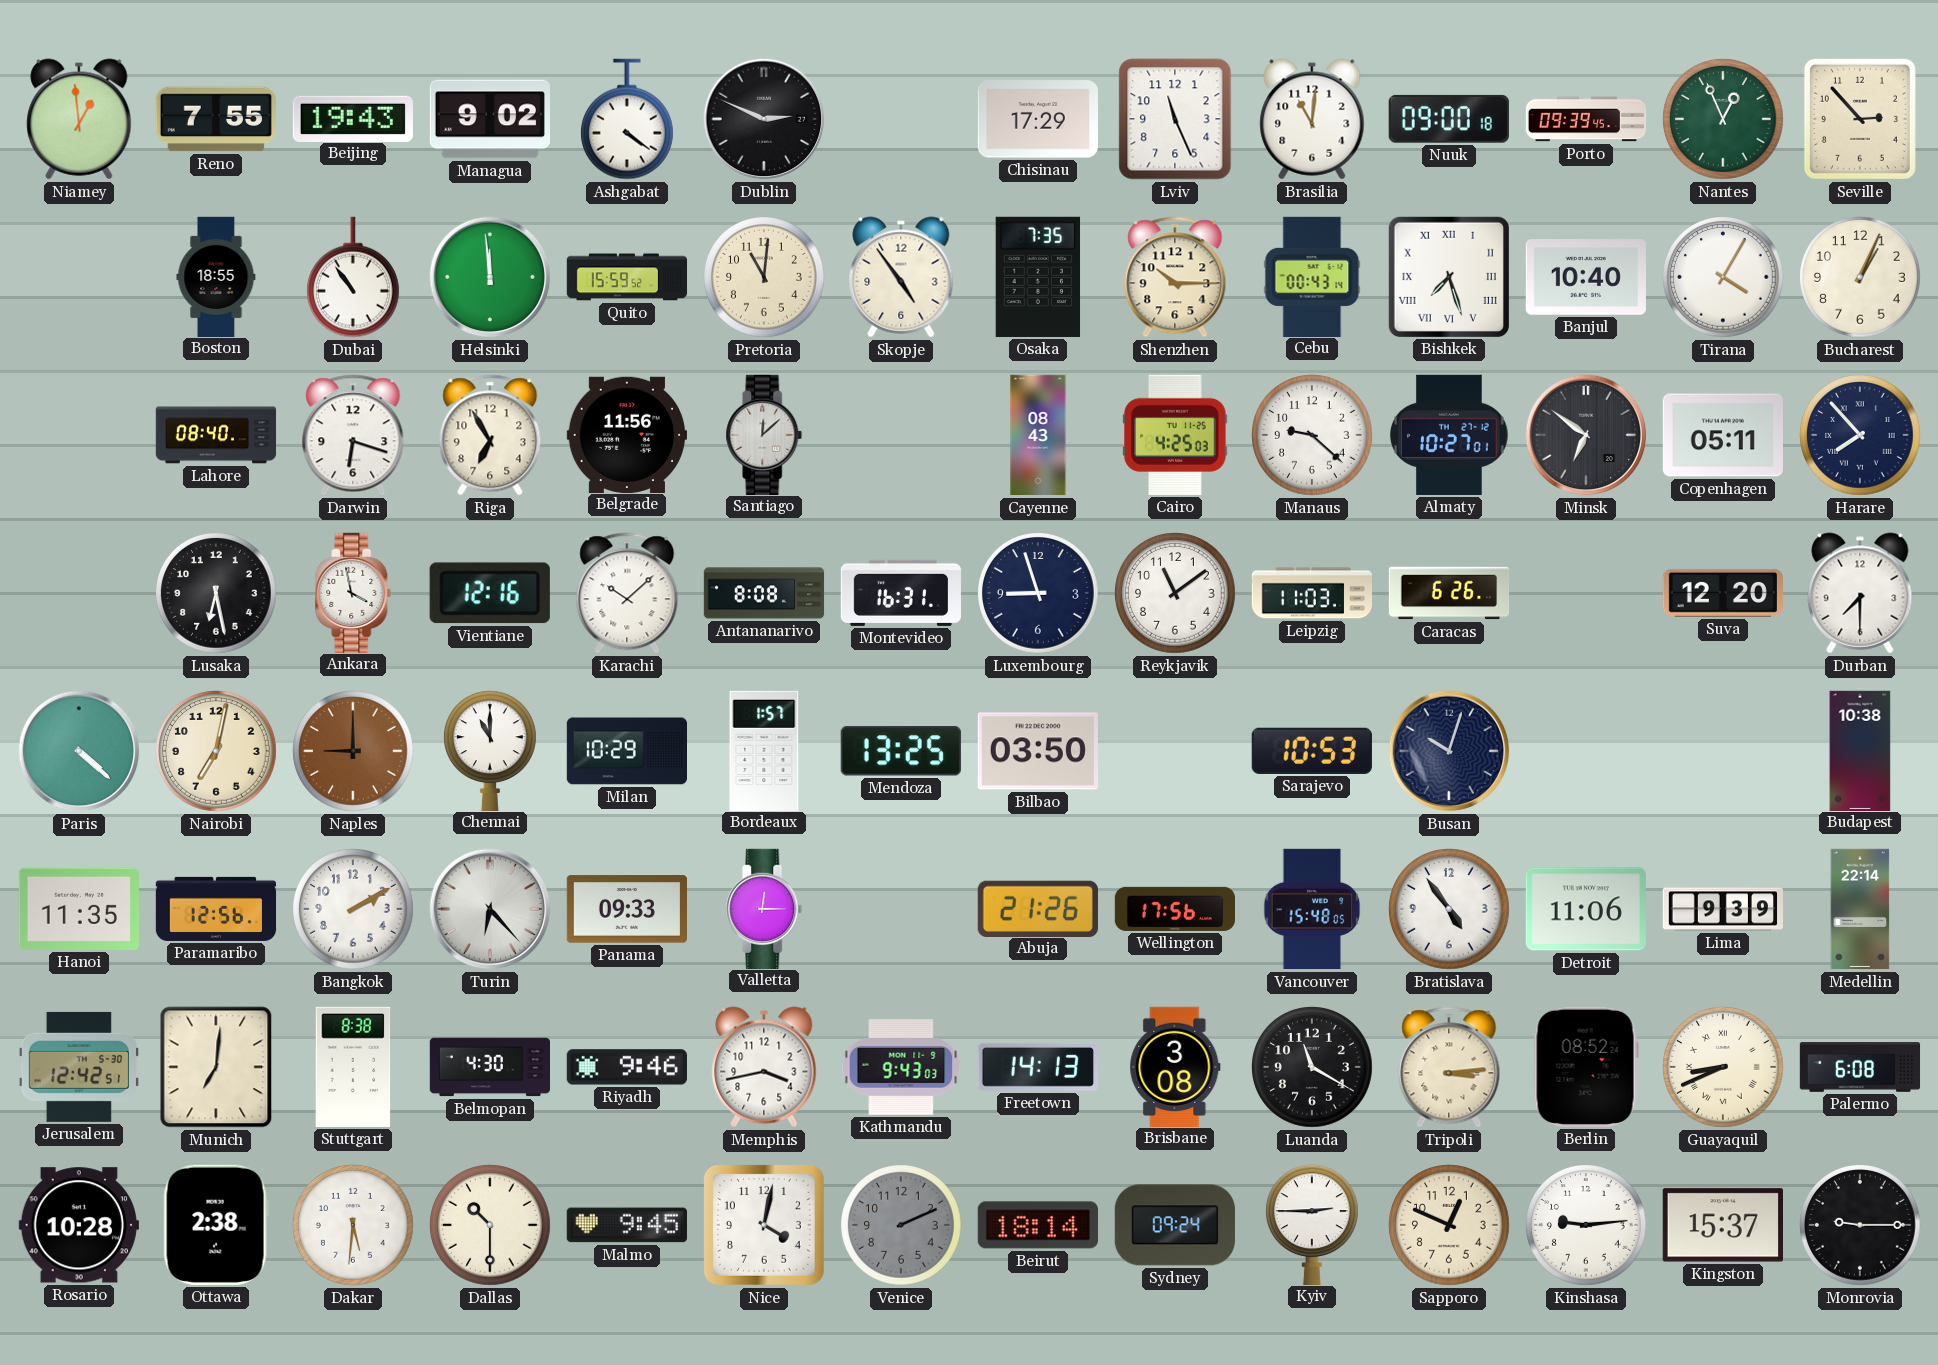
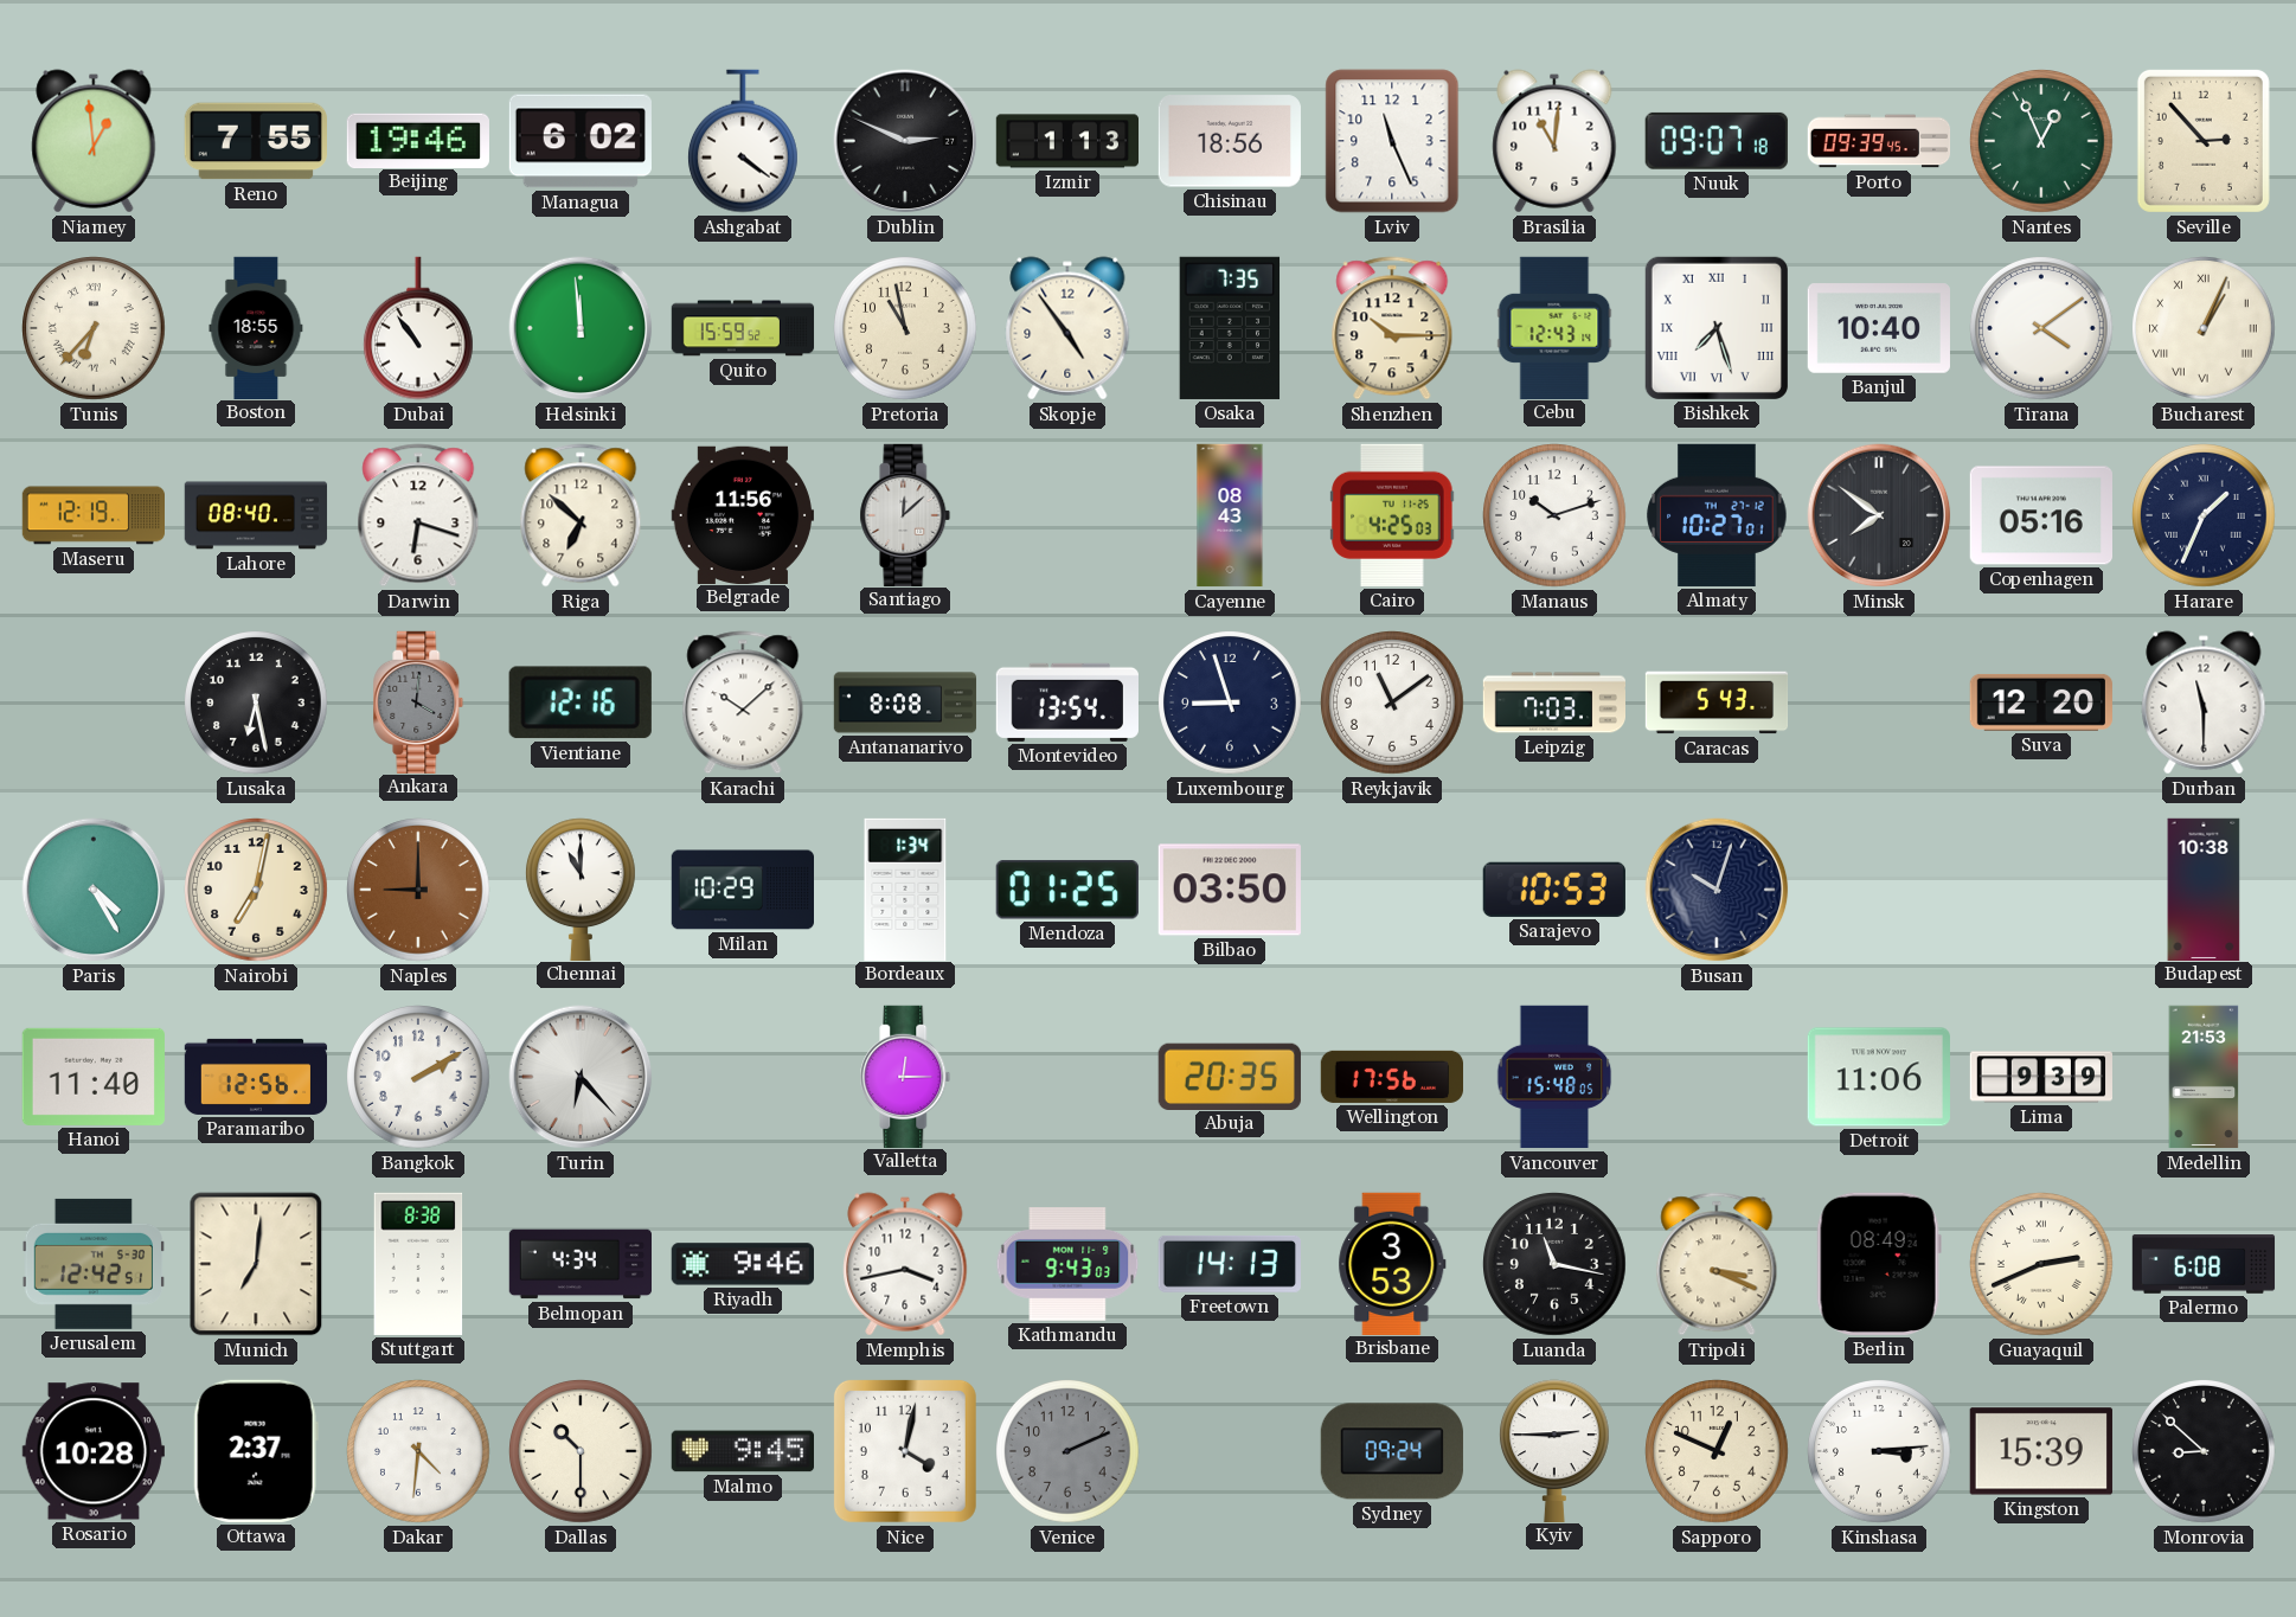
Beijing: 19:43 -> 19:46
Managua: 9:02 -> 6:02
Izmir: none -> 1:13
Chisinau: 17:29 -> 18:56
Nuuk: 09:00 -> 09:07
Tunis: none -> 6:37
Pretoria: 11:01 -> 10:58
Cebu: 00:43 -> 12:43
Tirana: 4:05 -> 4:09
Bucharest numerals: Arabic -> Roman
Maseru: none -> 12:19
Riga: 6:55 -> 6:52
Manaus: 9:22 -> 10:12
Minsk: 6:51 -> 7:51
Copenhagen: 05:11 -> 05:16
Harare: 7:53 -> 1:34
Ankara: 3:58 -> 4:01
Ankara dial: white -> grey
Montevideo: 16:31 -> 13:54
Leipzig: 11:03 -> 7:03
Caracas: 6:26 -> 5:43
Durban: 7:30 -> 11:30
Paris: 4:22 -> 4:25
Bordeaux: 1:57 -> 1:34
Mendoza: 13:25 -> 01:25
Hanoi: 11:35 -> 11:40
Panama: 09:33 -> none
Abuja: 21:26 -> 20:35
Bratislava: 4:54 -> none
Medellin: 22:14 -> 21:53
Belmopan: 4:30 -> 4:34
Brisbane: 3:08 -> 3:53
Luanda: 11:20 -> 11:17
Tripoli: 3:14 -> 3:19
Berlin: 08:52 -> 08:49
Guayaquil: 8:41 -> 2:41
Ottawa: 2:38 -> 2:37
Dakar: 5:31 -> 4:31
Beirut: 18:14 -> none
Kinshasa: 9:14 -> 3:14
Kingston: 15:37 -> 15:39
Monrovia: 9:15 -> 8:52
